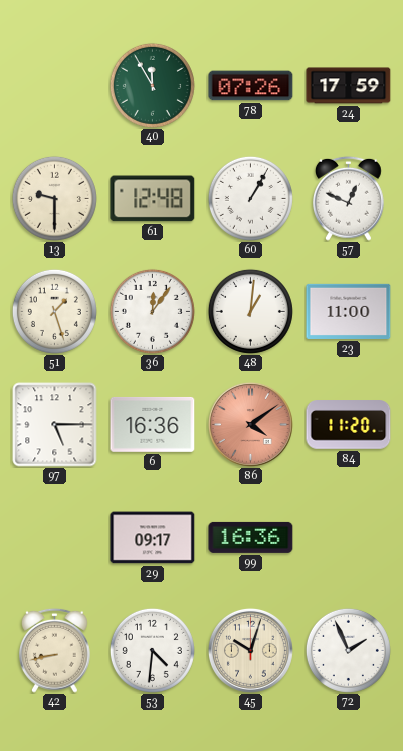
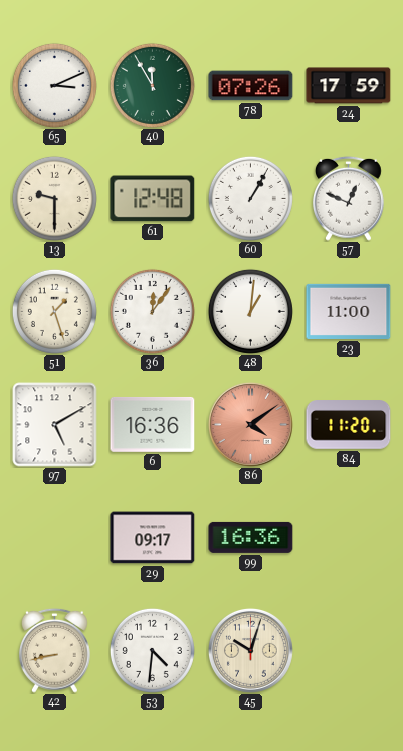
65: none -> 3:11
97: 5:15 -> 5:10
72: 1:56 -> none
